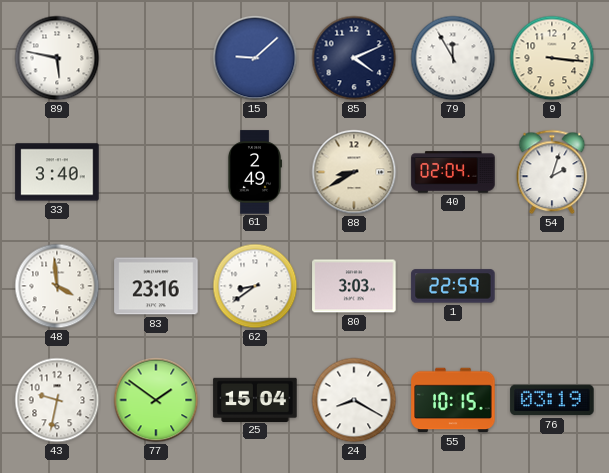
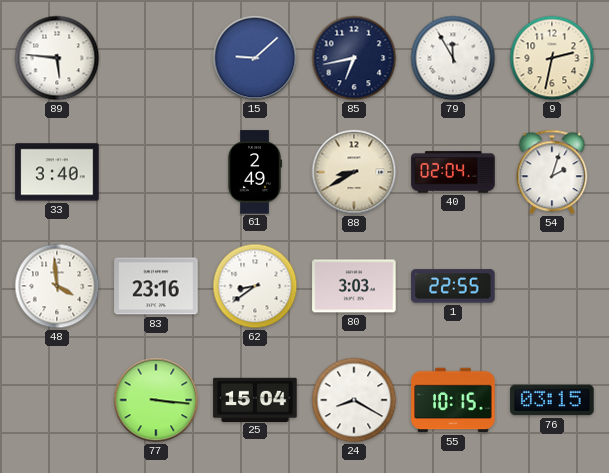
89: 5:47 -> 5:46
85: 4:11 -> 6:43
9: 3:16 -> 2:32
1: 22:59 -> 22:55
43: 9:32 -> none
77: 1:51 -> 3:16
76: 03:19 -> 03:15
